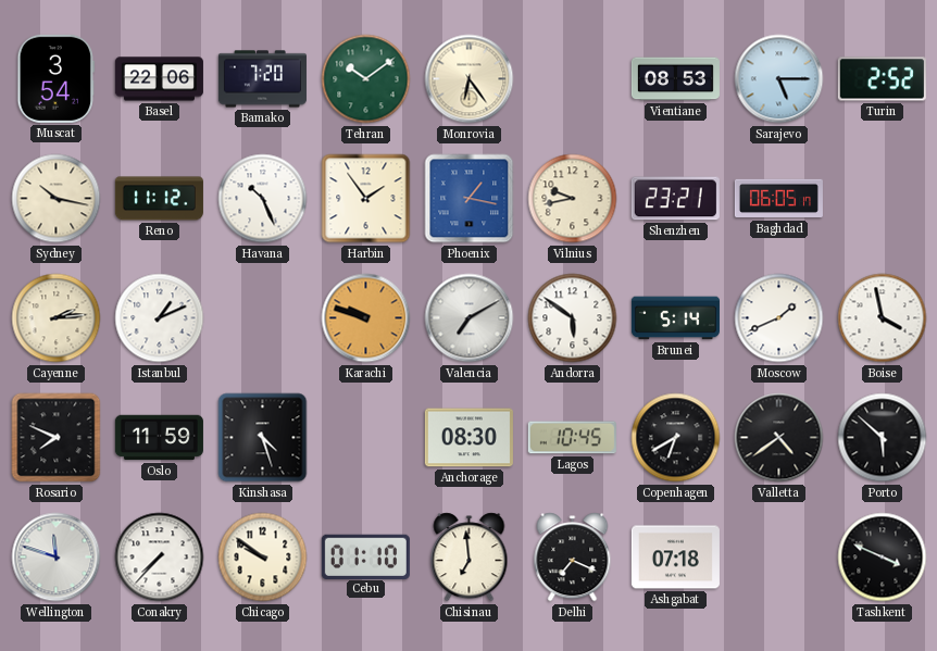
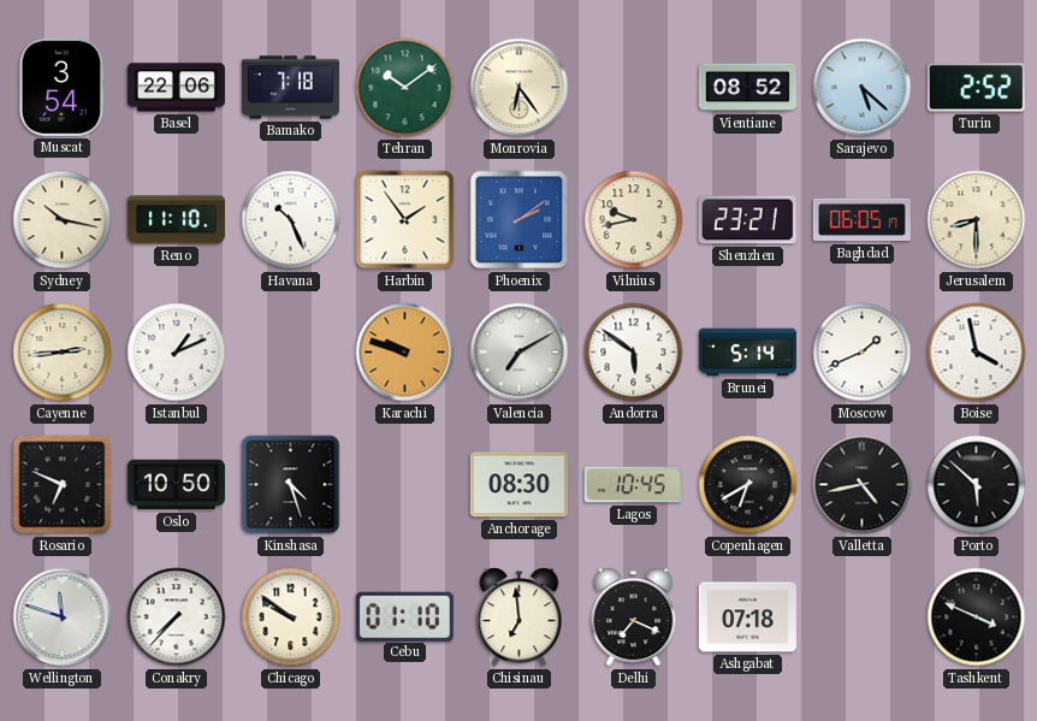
Bamako: 7:20 -> 7:18
Vientiane: 08:53 -> 08:52
Sarajevo: 5:15 -> 5:22
Reno: 11:12 -> 11:10
Phoenix: 1:17 -> 2:09
Jerusalem: none -> 8:30
Cayenne: 2:14 -> 2:44
Rosario: 7:49 -> 6:49
Oslo: 11:59 -> 10:50
Valletta: 4:39 -> 4:43
